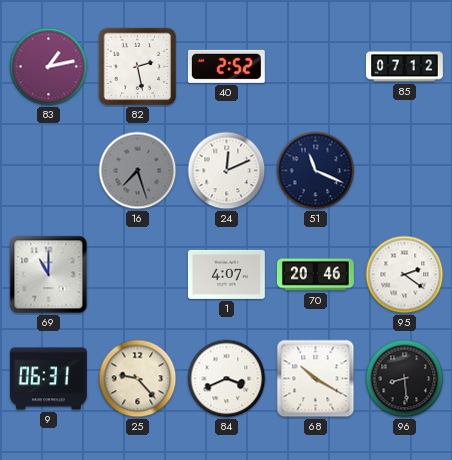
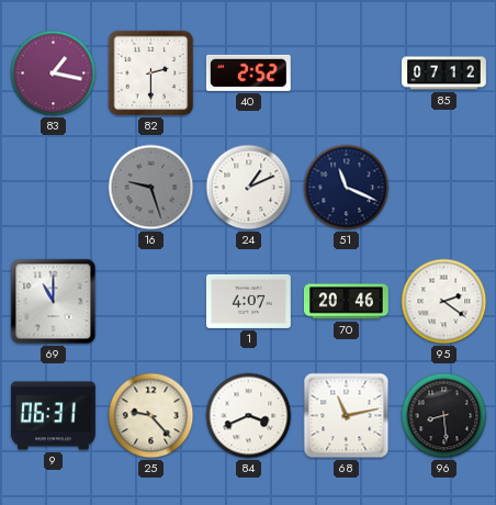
83: 1:13 -> 1:17
82: 2:28 -> 2:30
16: 7:27 -> 9:27
24: 12:11 -> 1:11
68: 10:20 -> 11:13
